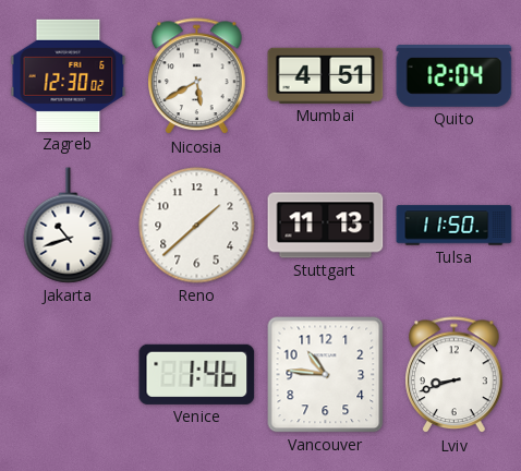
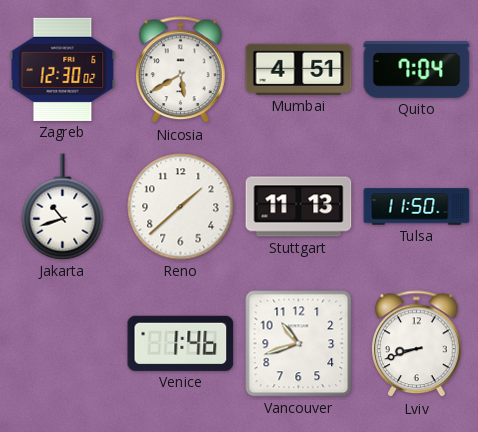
Quito: 12:04 -> 7:04
Vancouver: 10:46 -> 10:42
